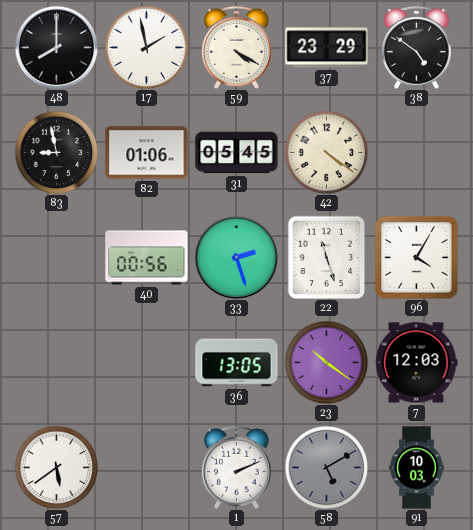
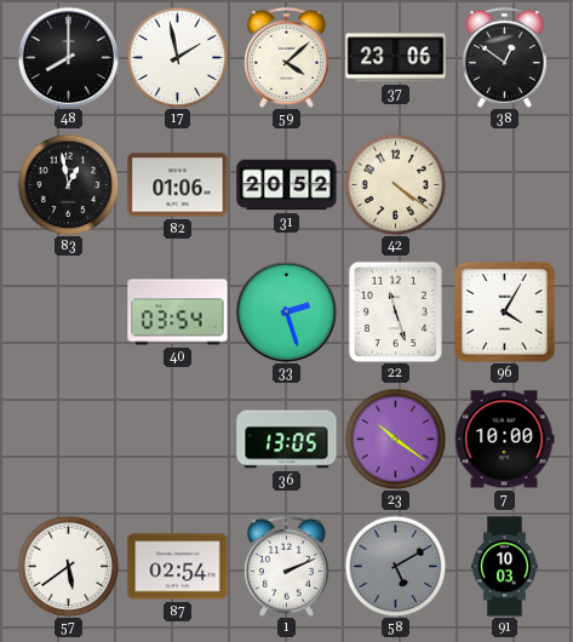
59: 4:20 -> 4:08
37: 23:29 -> 23:06
38: 4:51 -> 12:51
83: 8:58 -> 12:58
31: 05:45 -> 20:52
40: 00:56 -> 03:54
7: 12:03 -> 10:00
87: none -> 02:54
